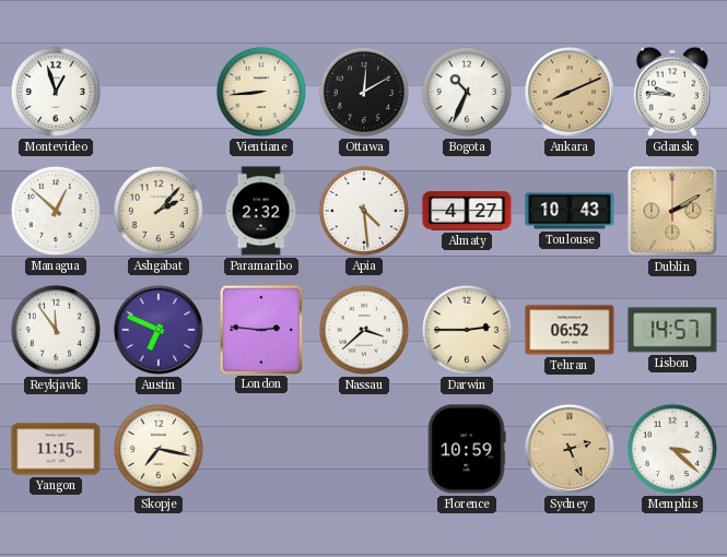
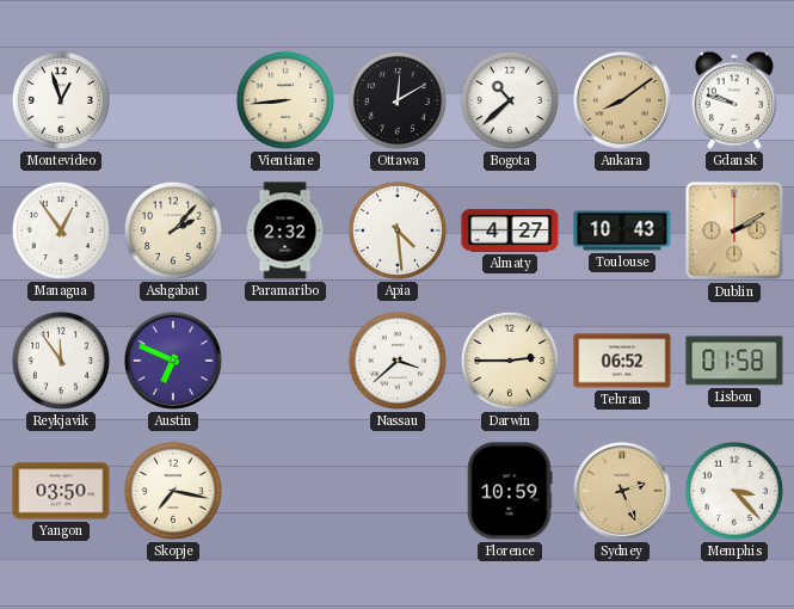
Bogota: 10:34 -> 10:38
Ankara: 8:11 -> 8:09
Gdansk: 9:46 -> 9:48
Managua: 12:52 -> 12:54
London: 2:46 -> none
Lisbon: 14:57 -> 01:58
Yangon: 11:15 -> 03:50
Memphis: 3:22 -> 3:23
